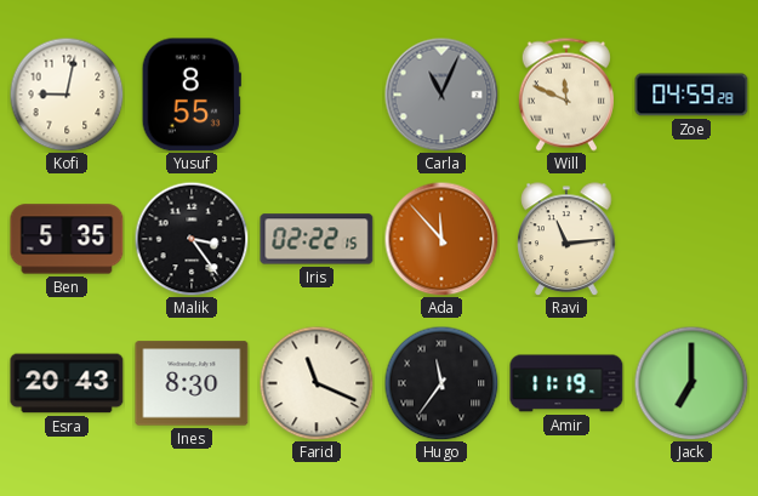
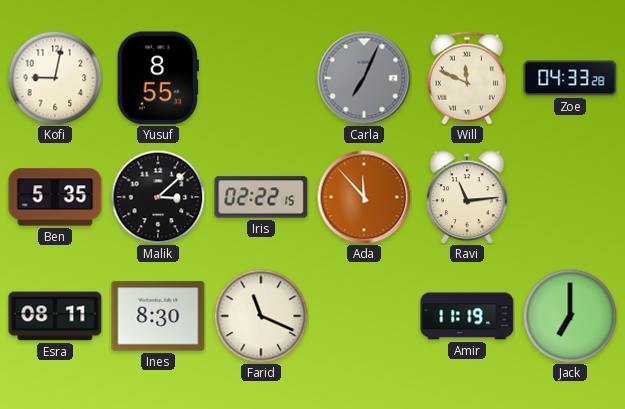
Carla: 11:04 -> 7:04
Zoe: 04:59 -> 04:33
Malik: 3:24 -> 3:08
Esra: 20:43 -> 08:11
Hugo: 11:36 -> none
